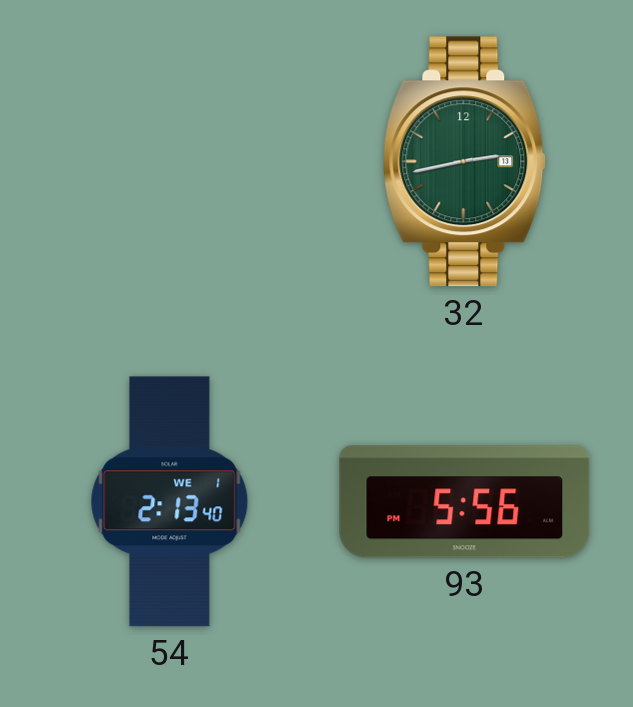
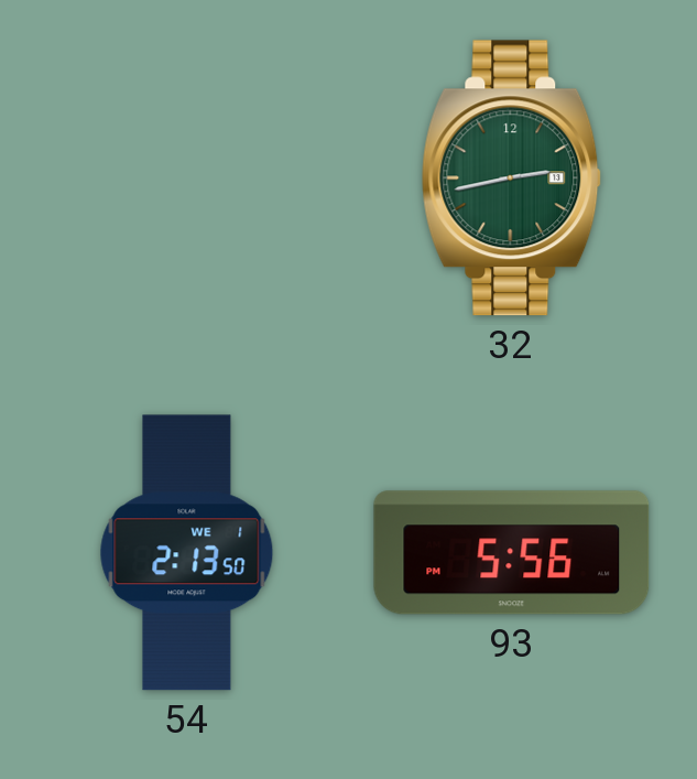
54: 2:13:40 -> 2:13:50
